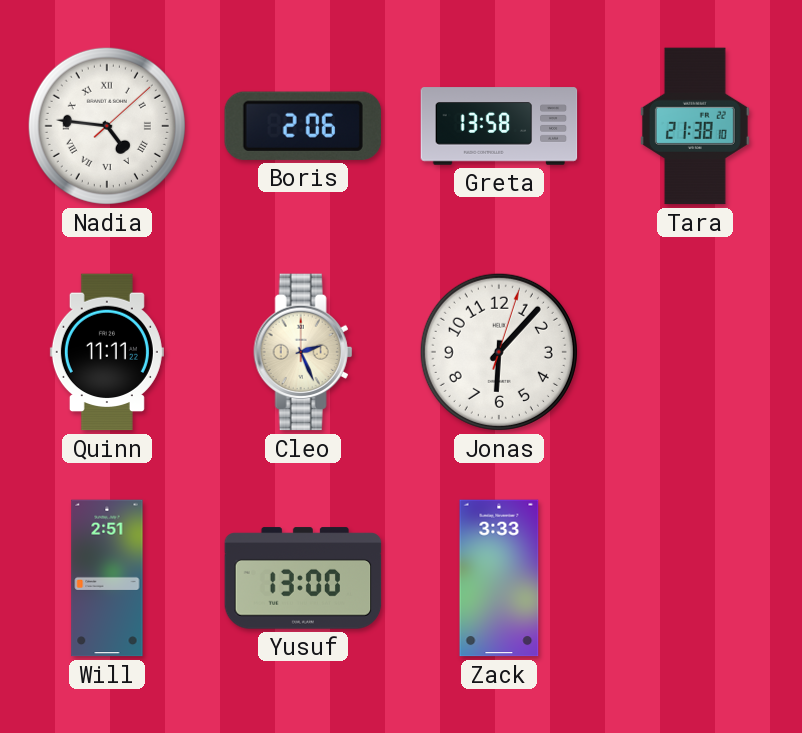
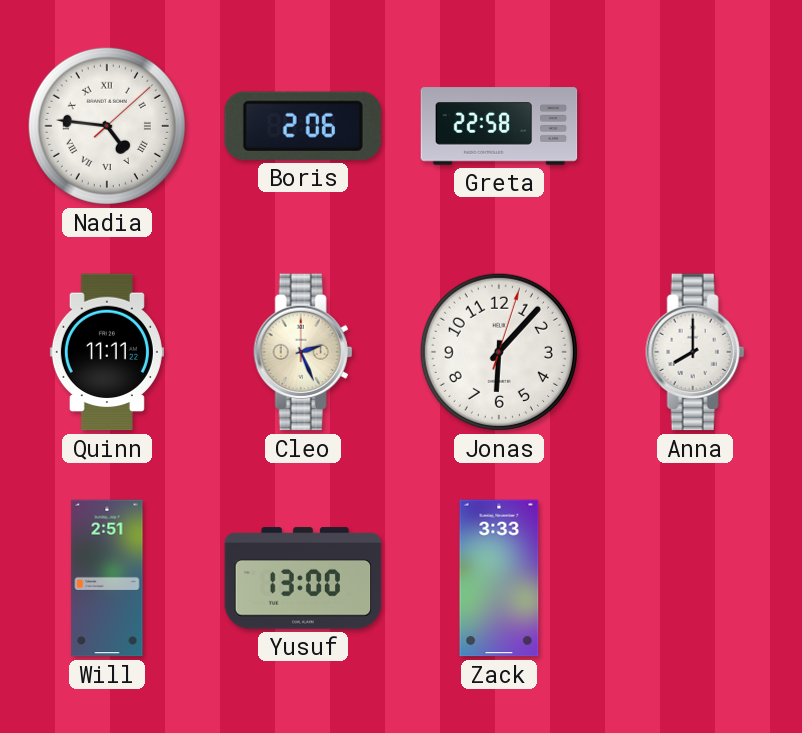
Greta: 13:58 -> 22:58
Tara: 21:38 -> none
Anna: none -> 8:00
